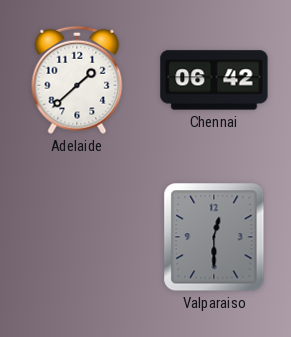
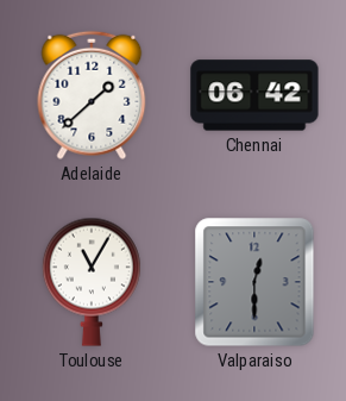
Toulouse: none -> 11:05
